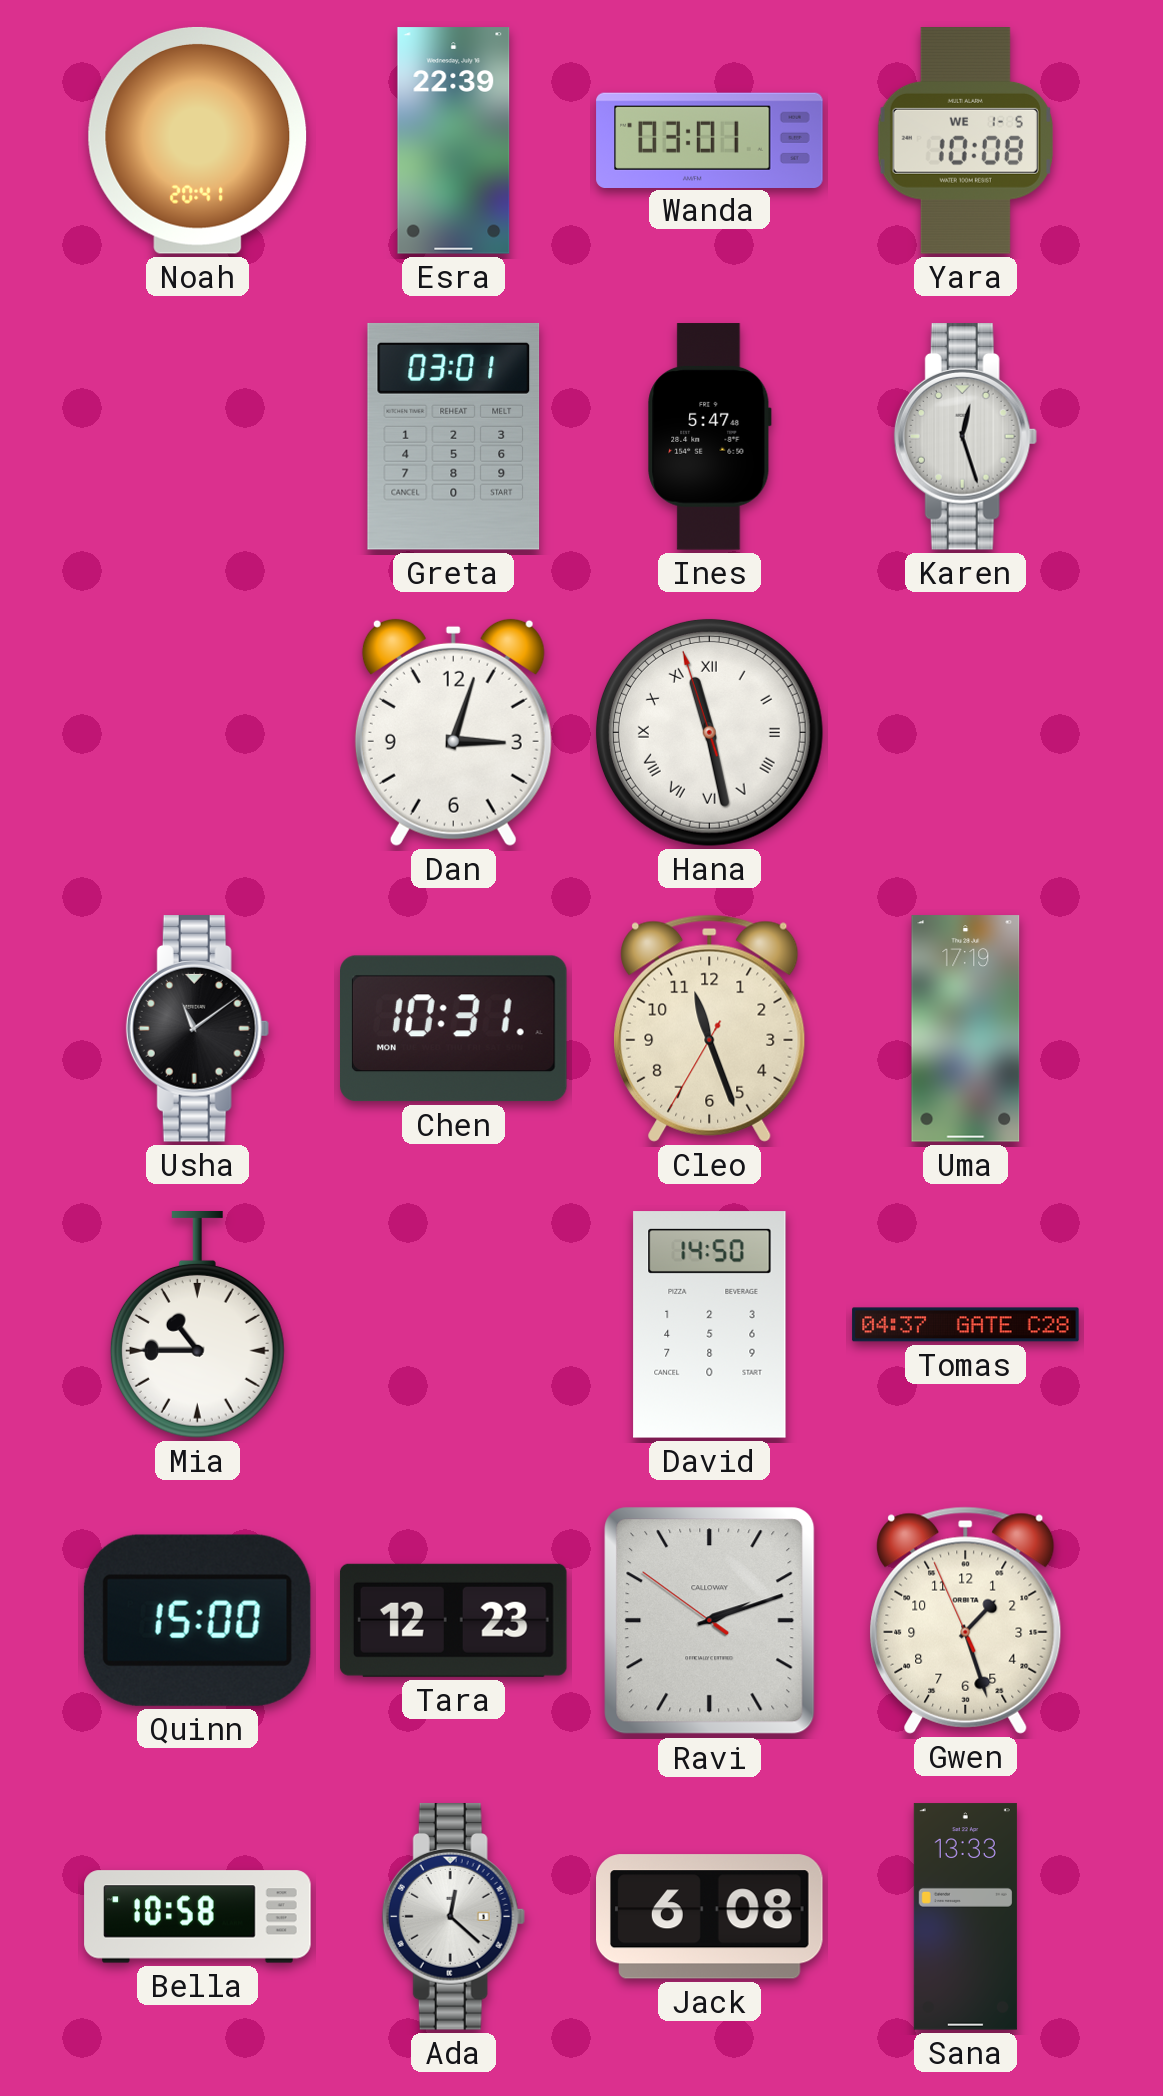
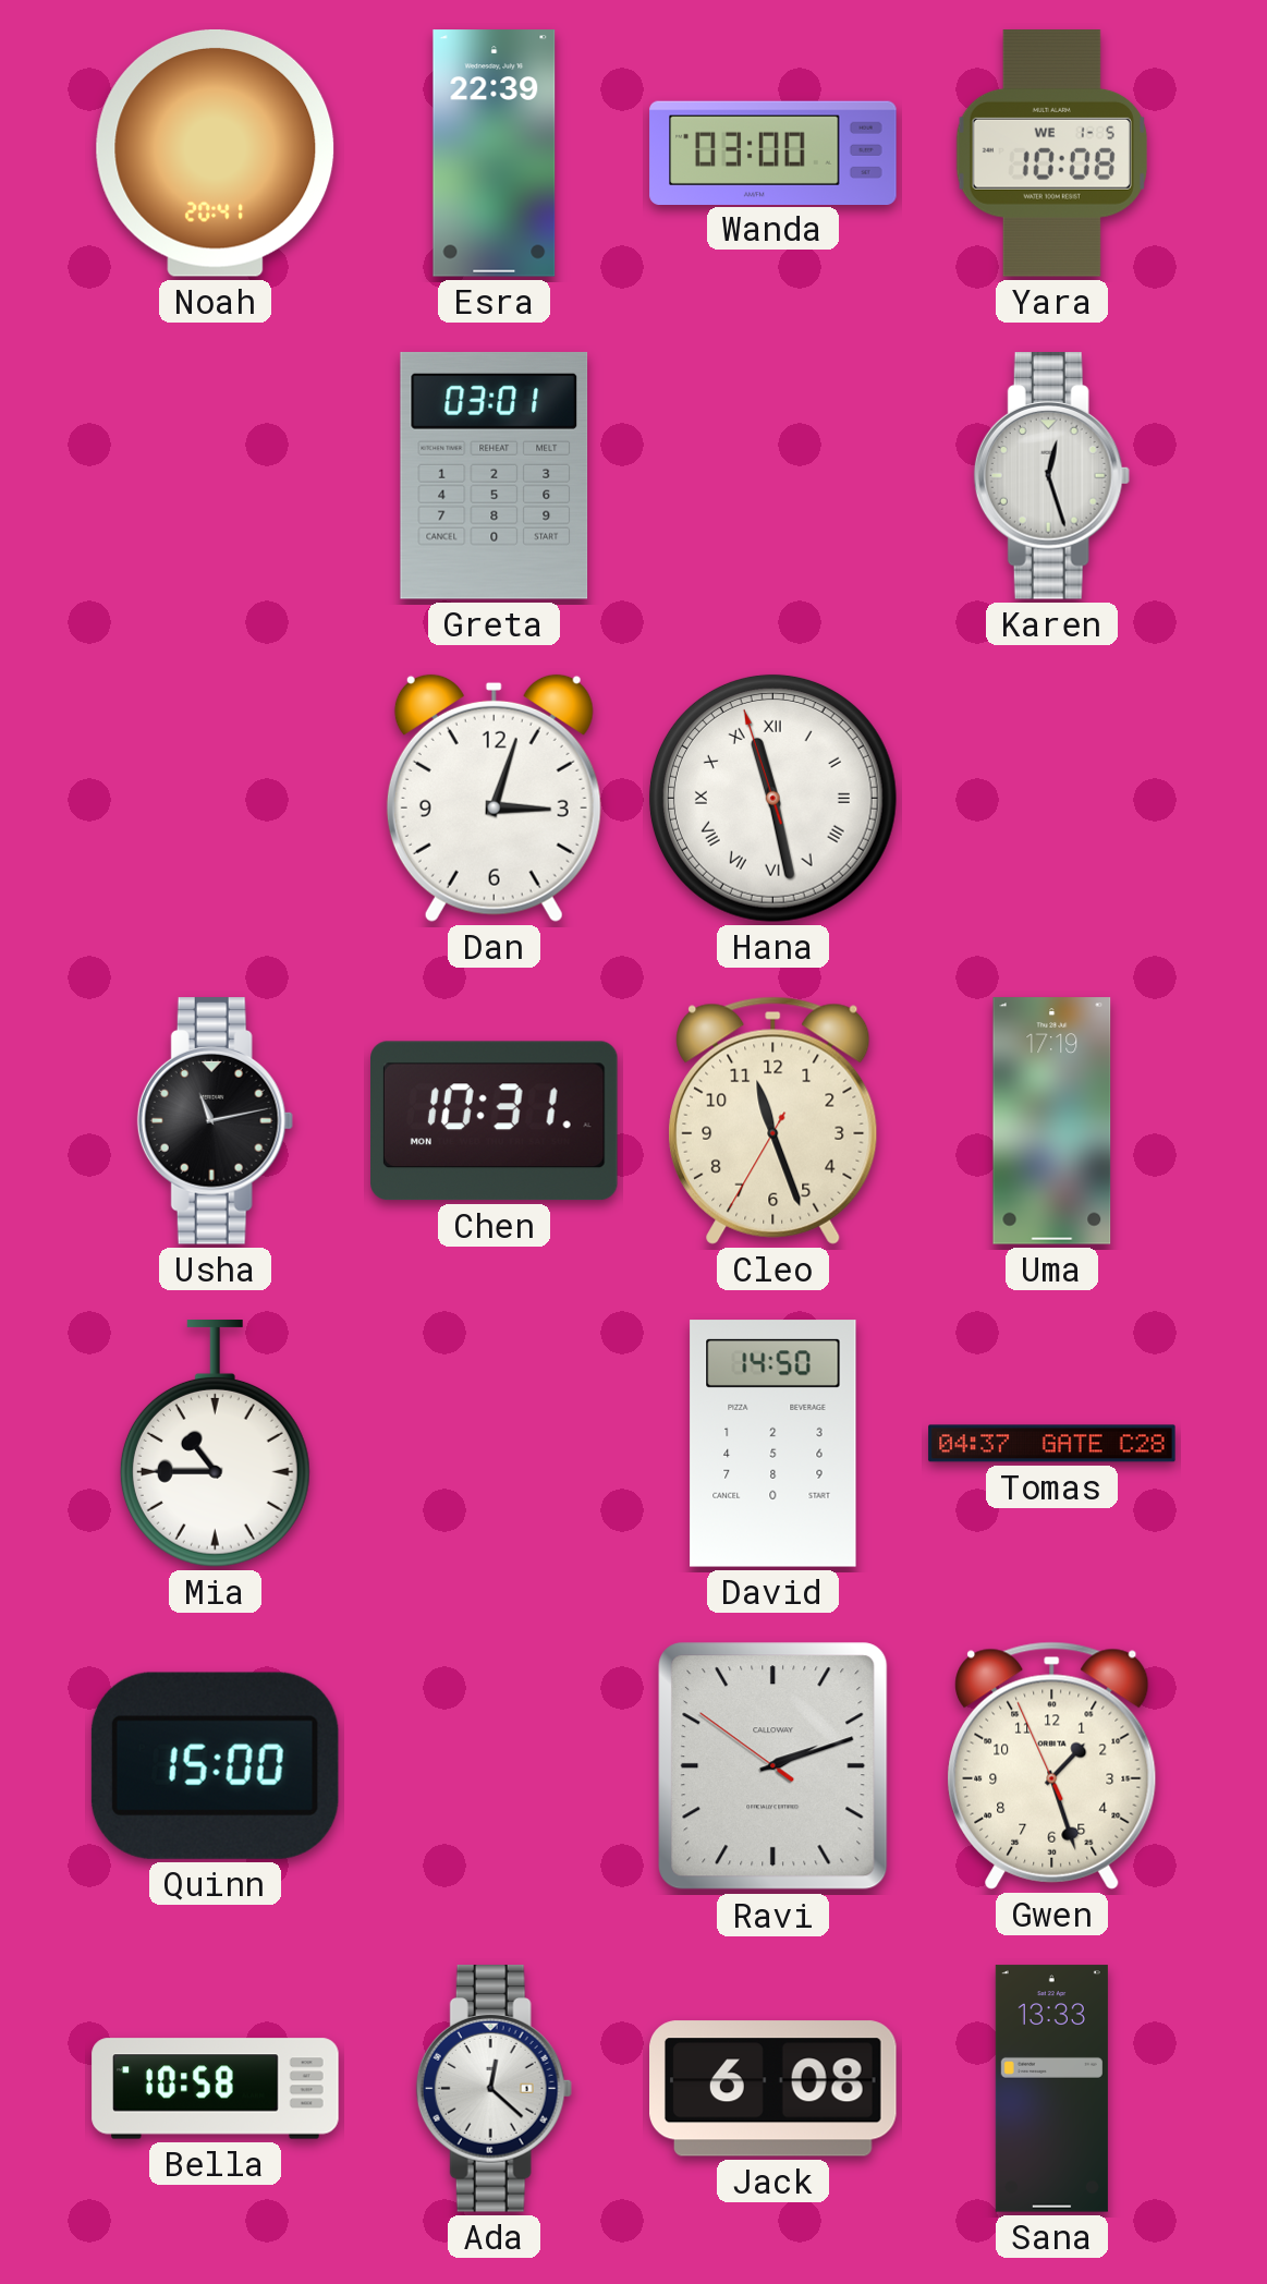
Wanda: 03:01 -> 03:00
Ines: 5:47 -> none
Usha: 11:09 -> 11:13
Tara: 12:23 -> none
